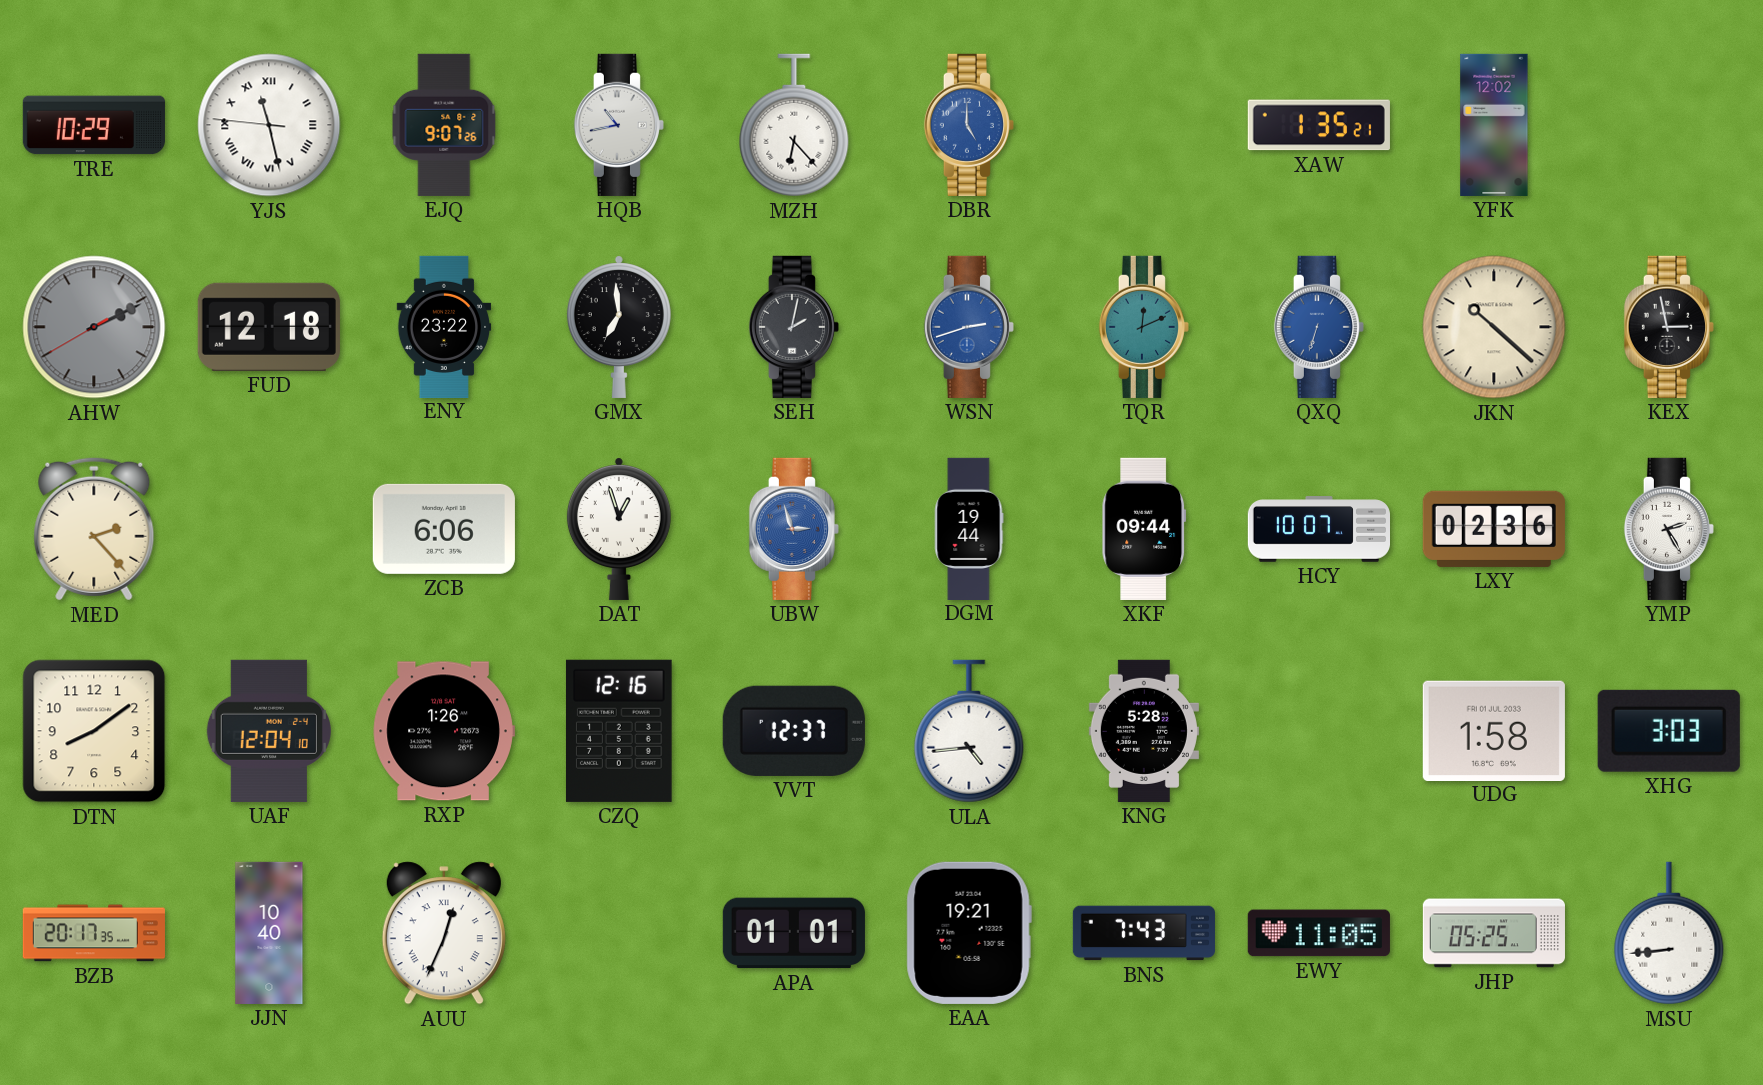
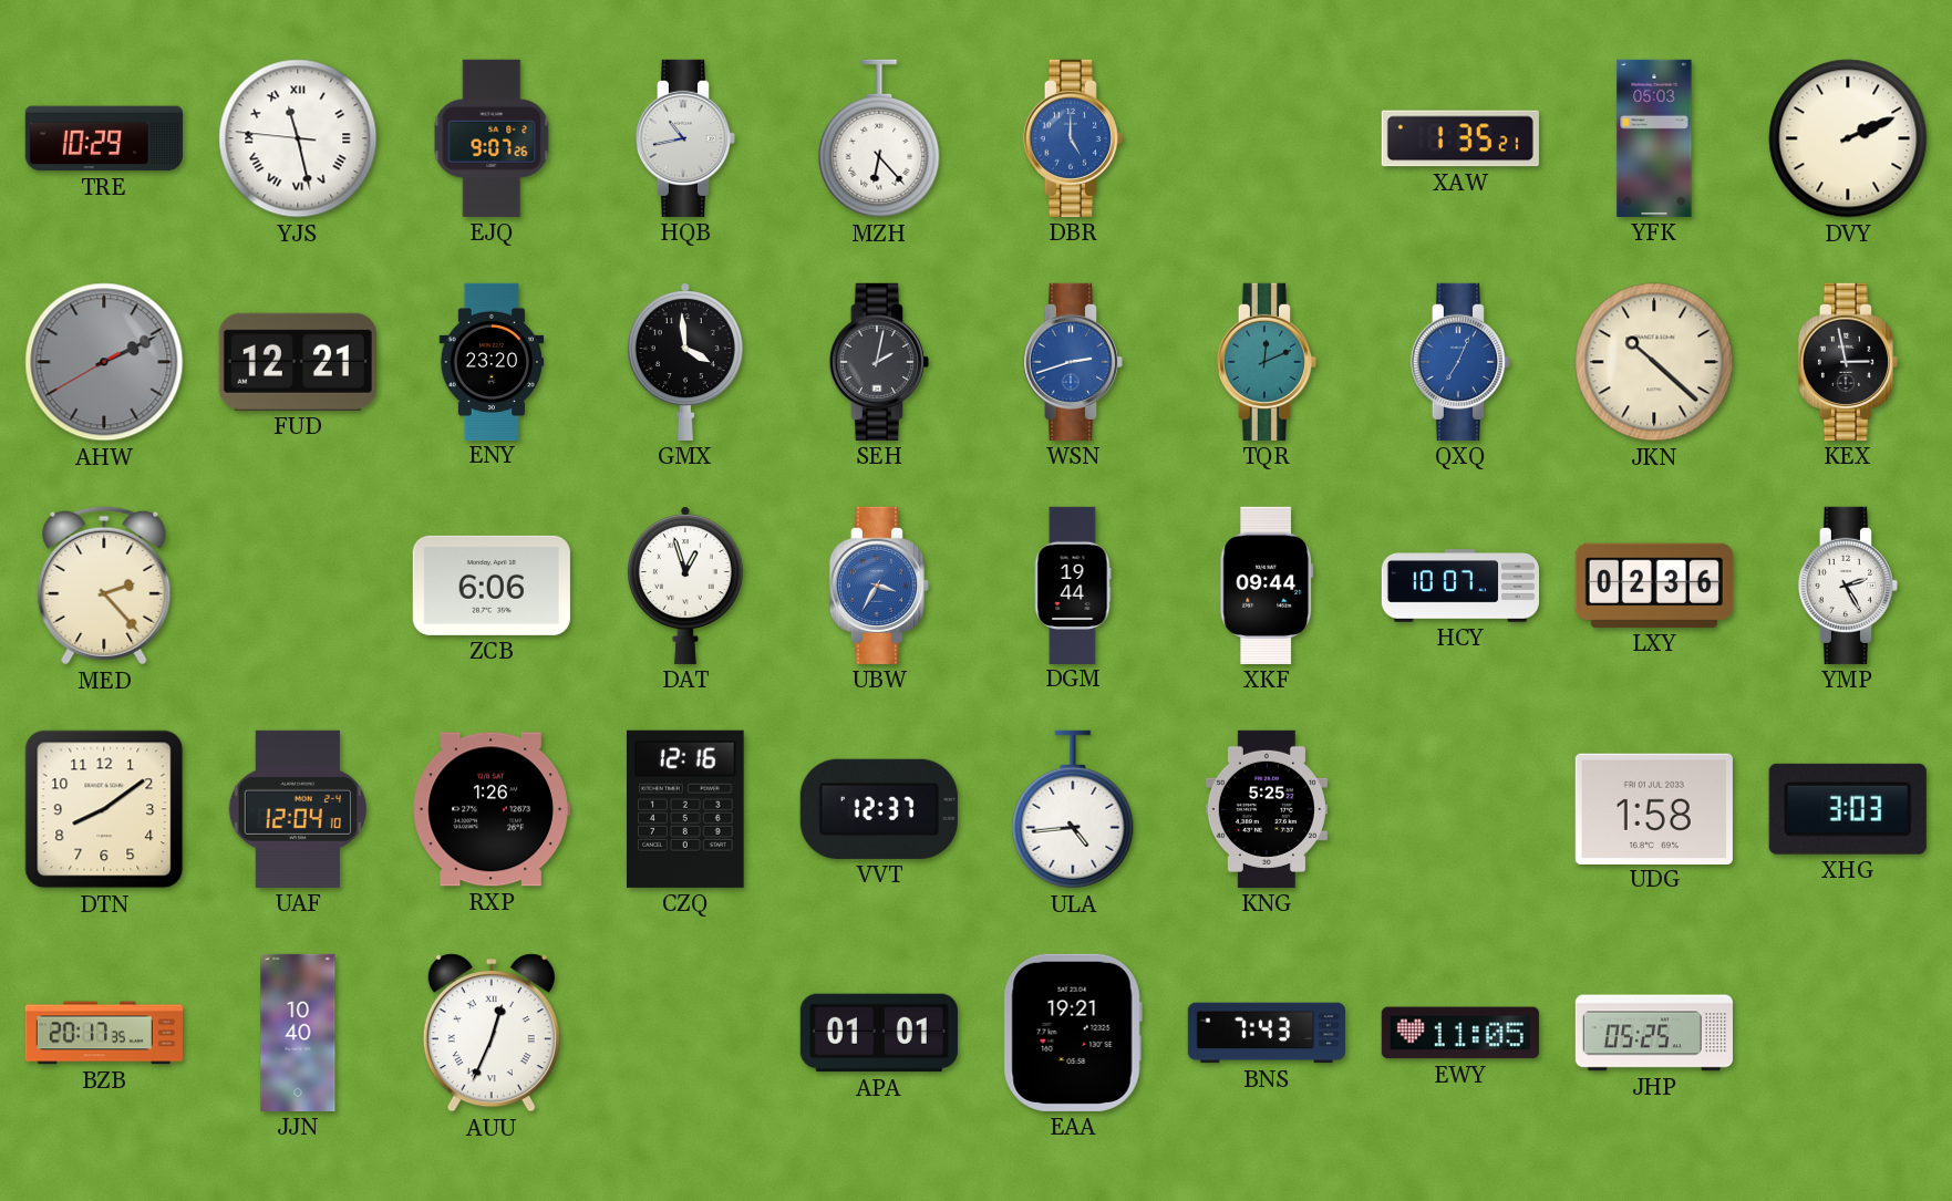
YFK: 12:02 -> 05:03
DVY: none -> 2:11
FUD: 12:18 -> 12:21
ENY: 23:22 -> 23:20
GMX: 6:59 -> 3:59
QXQ: 6:33 -> 7:04
UBW: 2:57 -> 3:35
KNG: 5:28 -> 5:25
MSU: 8:44 -> none
